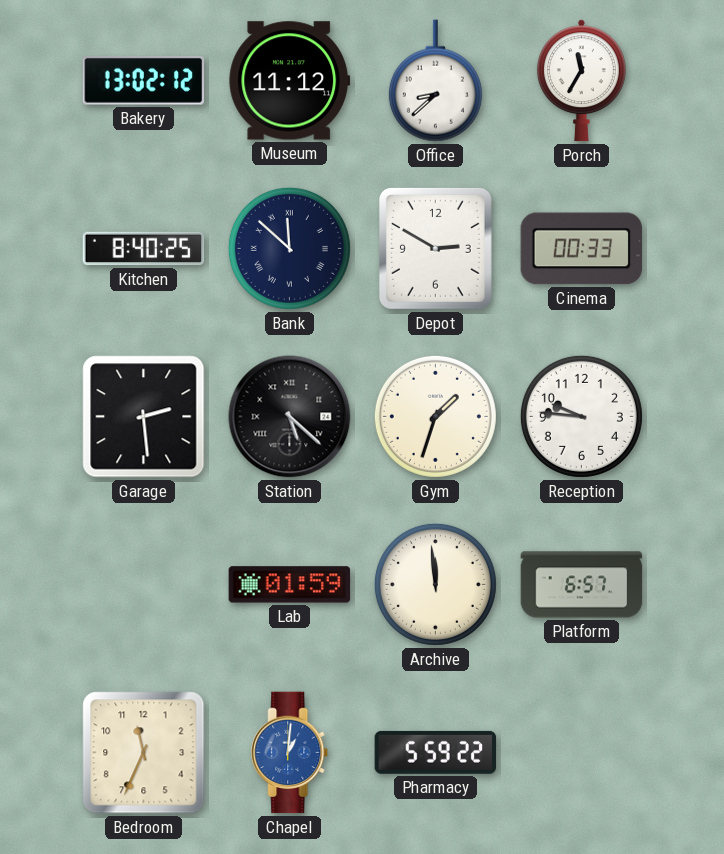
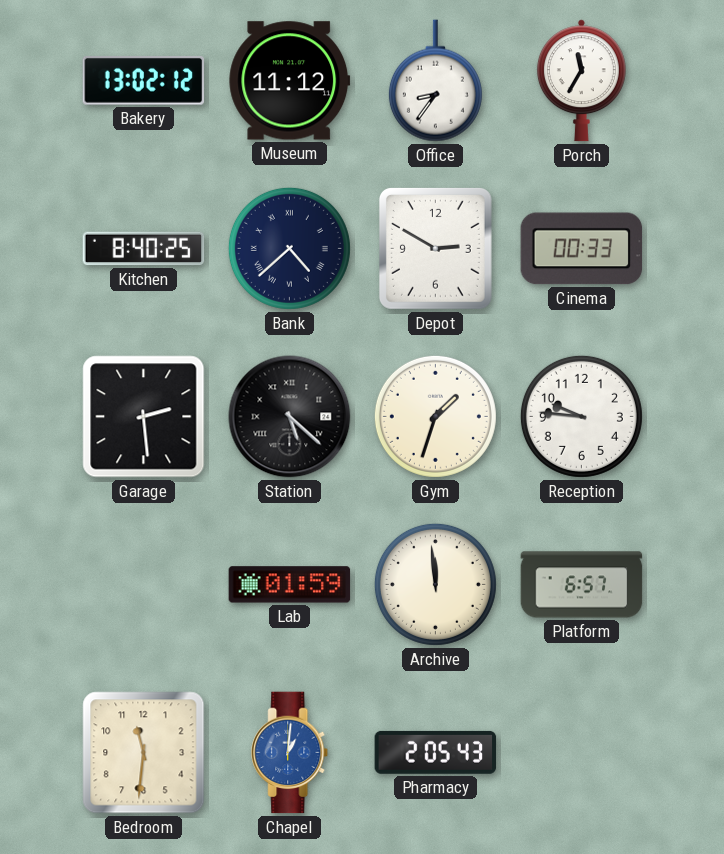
Office: 8:38 -> 8:36
Bank: 11:52 -> 4:38
Bedroom: 11:34 -> 11:31
Pharmacy: 5:59 -> 2:05
